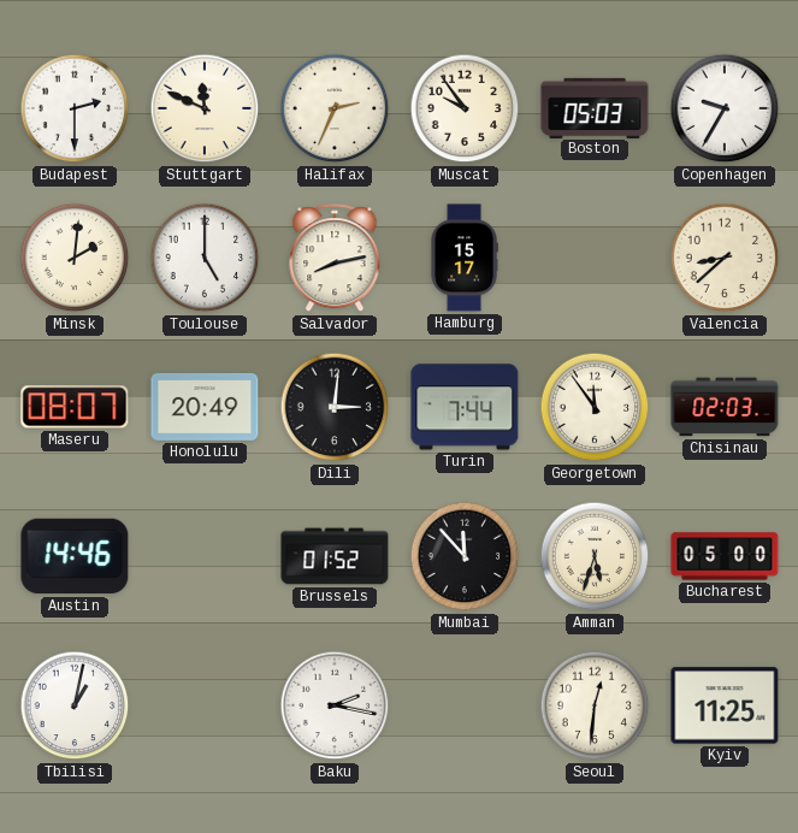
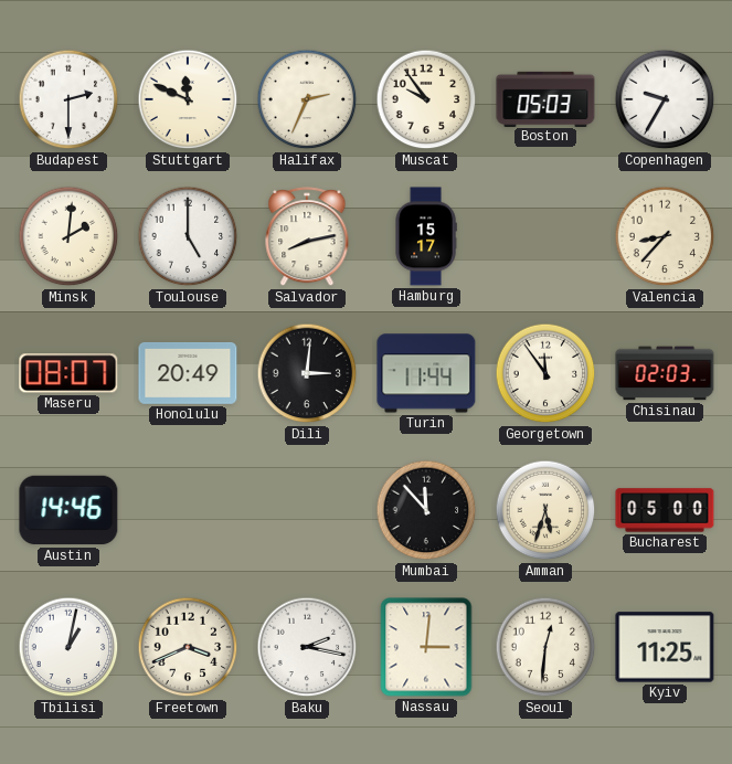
Valencia: 8:38 -> 8:37
Turin: 7:44 -> 11:44
Brussels: 01:52 -> none
Freetown: none -> 3:41
Nassau: none -> 3:01
